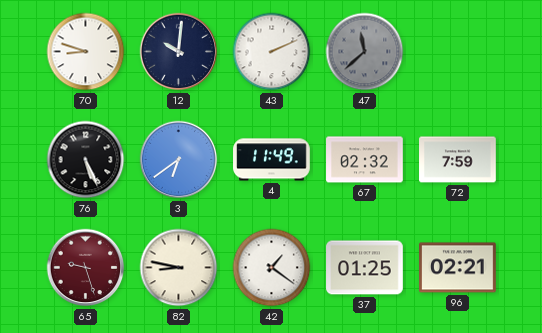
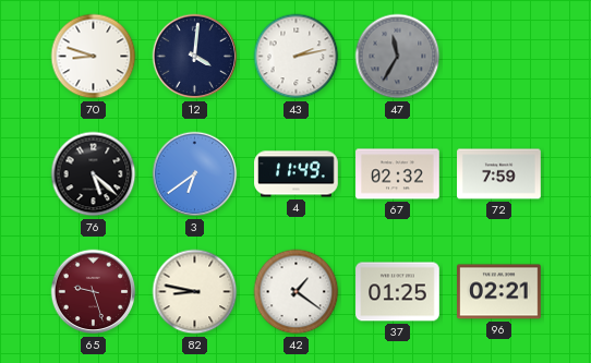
12: 10:01 -> 4:01
43: 2:11 -> 2:13
47: 11:38 -> 11:35
76: 5:26 -> 5:22
